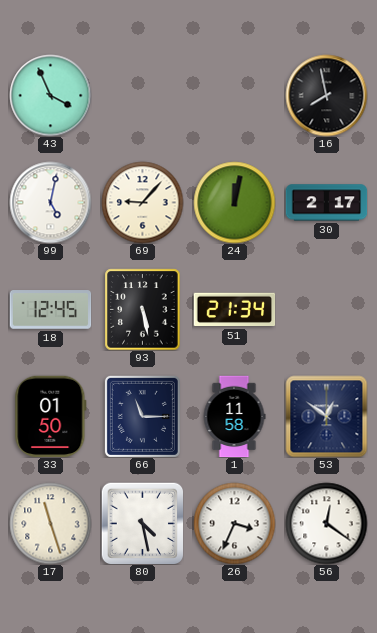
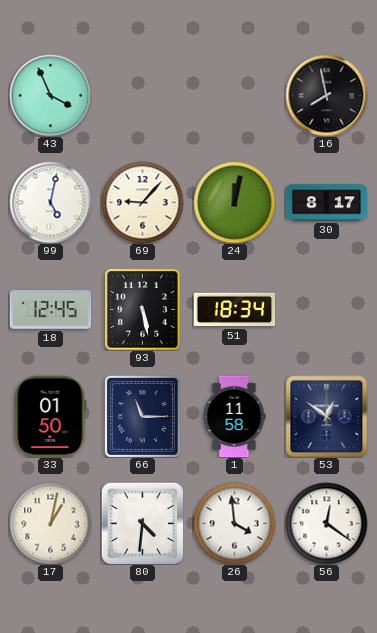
30: 2:17 -> 8:17
51: 21:34 -> 18:34
17: 11:27 -> 1:02
80: 4:28 -> 4:31
26: 3:34 -> 3:59
